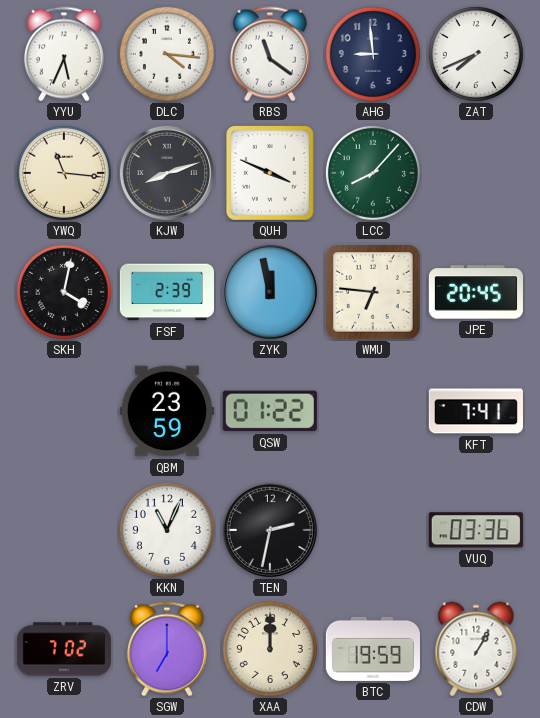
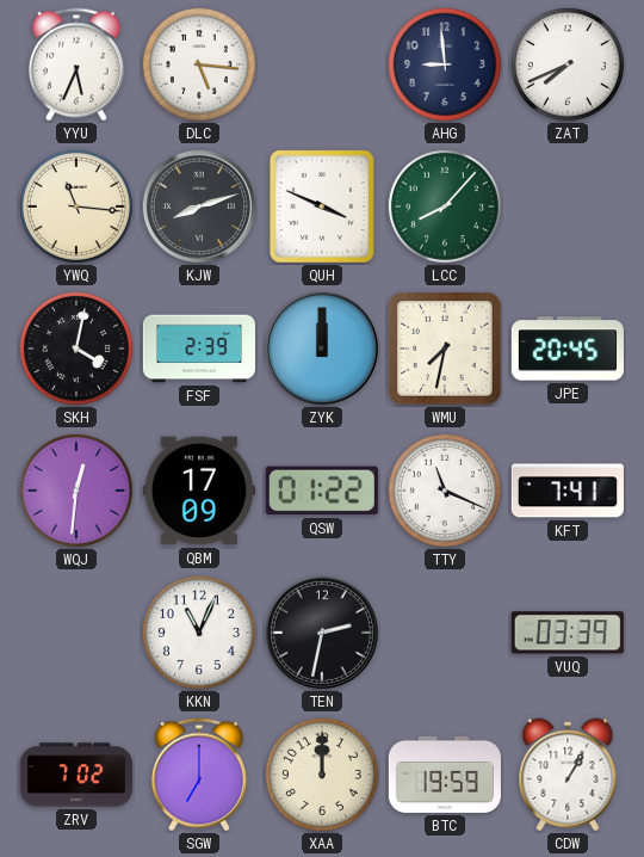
DLC: 4:16 -> 5:16
RBS: 11:21 -> none
ZYK: 11:58 -> 12:00
WMU: 6:46 -> 7:32
WQJ: none -> 12:31
QBM: 23:59 -> 17:09
TTY: none -> 11:19
VUQ: 03:36 -> 03:39
